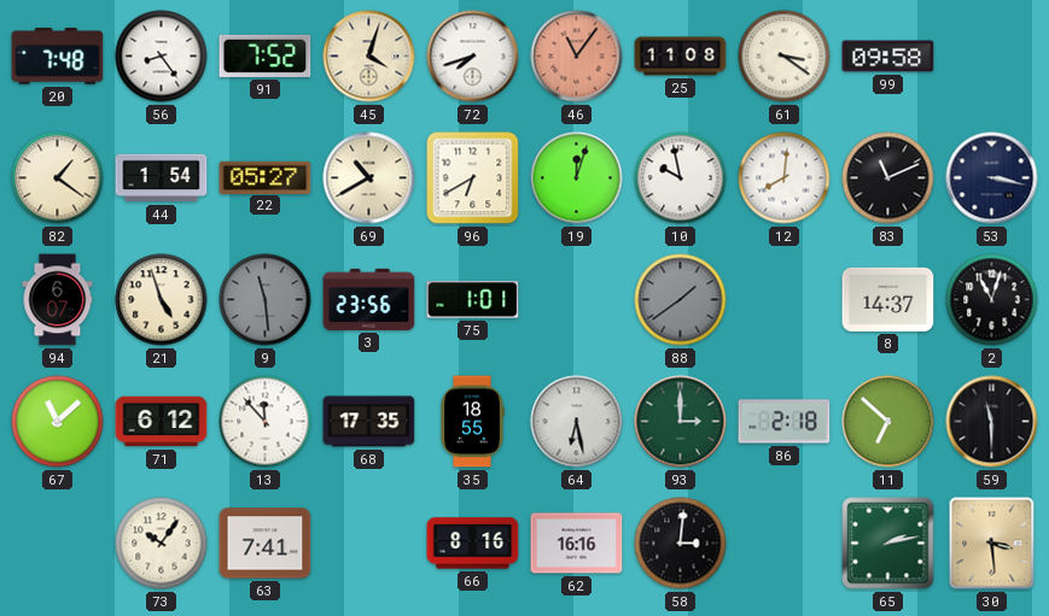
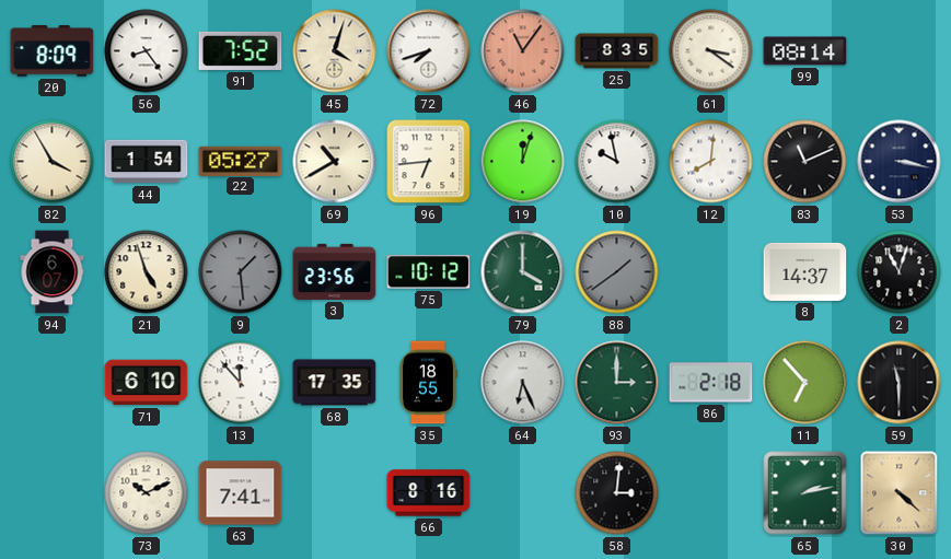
20: 7:48 -> 8:09
25: 11:08 -> 8:35
99: 09:58 -> 08:14
82: 1:21 -> 3:55
96: 6:40 -> 6:44
9: 11:29 -> 1:29
75: 1:01 -> 10:12
79: none -> 4:00
67: 11:08 -> none
71: 6:12 -> 6:10
64: 6:28 -> 6:26
11: 6:52 -> 6:53
73: 10:06 -> 10:11
62: 16:16 -> none
30: 3:29 -> 4:22
